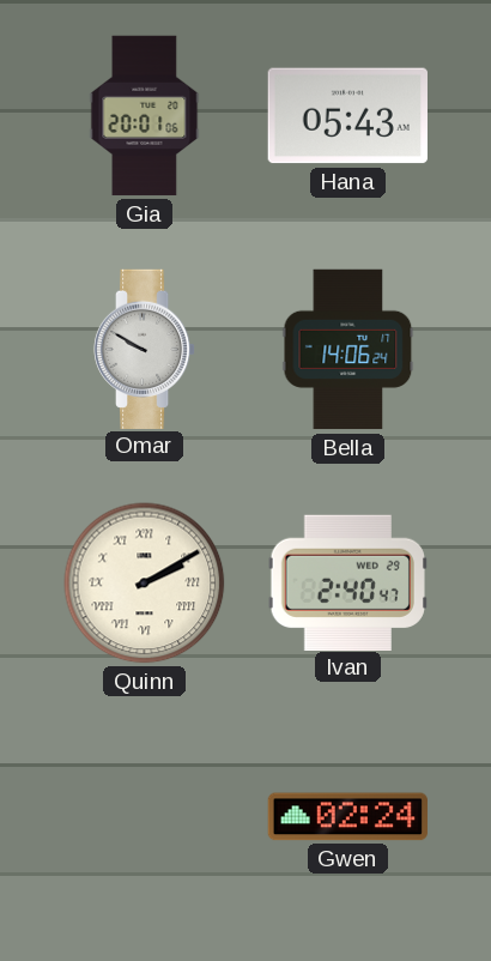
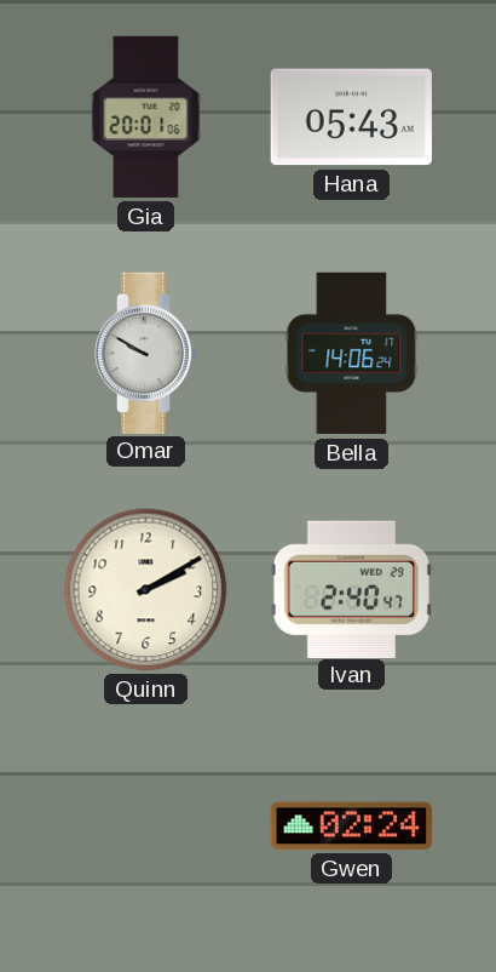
Quinn numerals: Roman -> Arabic
